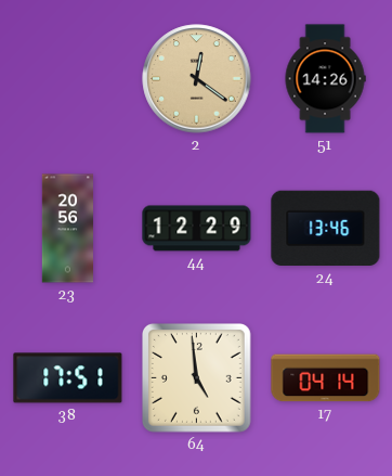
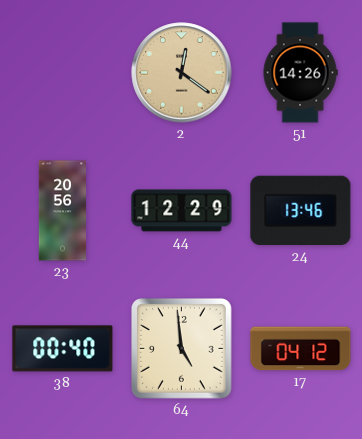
38: 17:51 -> 00:40
17: 04:14 -> 04:12
